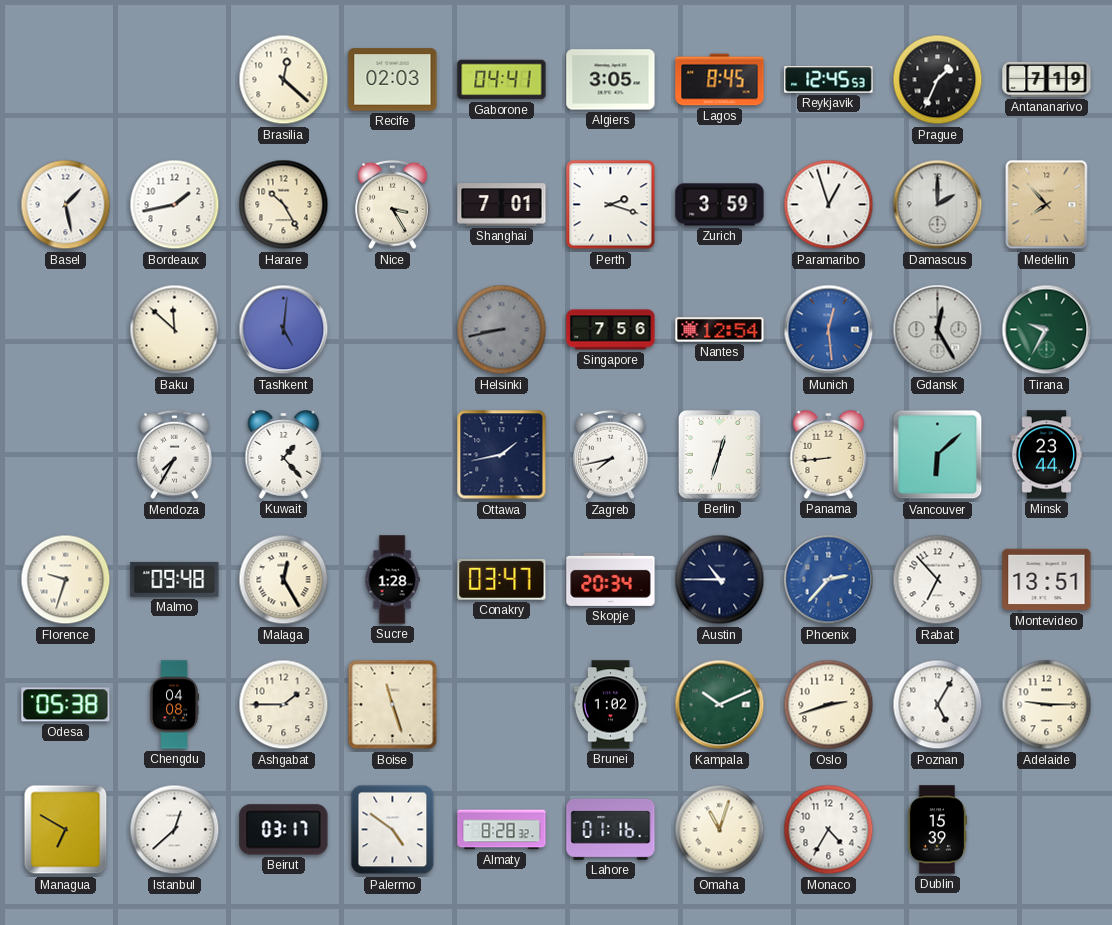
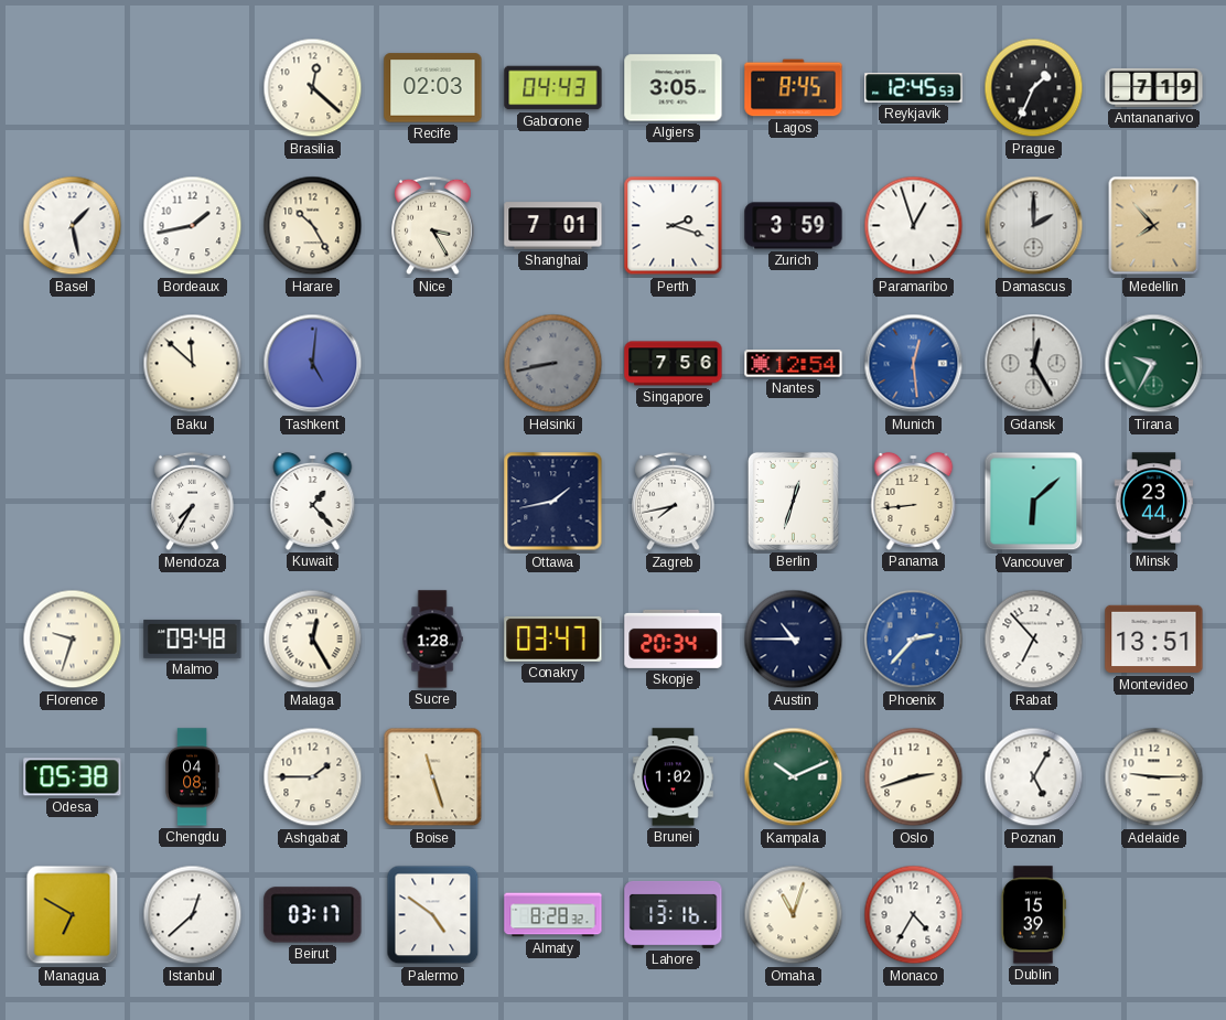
Gaborone: 04:41 -> 04:43
Lahore: 01:16 -> 13:16
